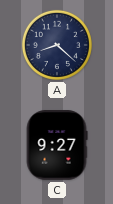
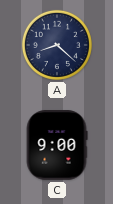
C: 9:27 -> 9:00
